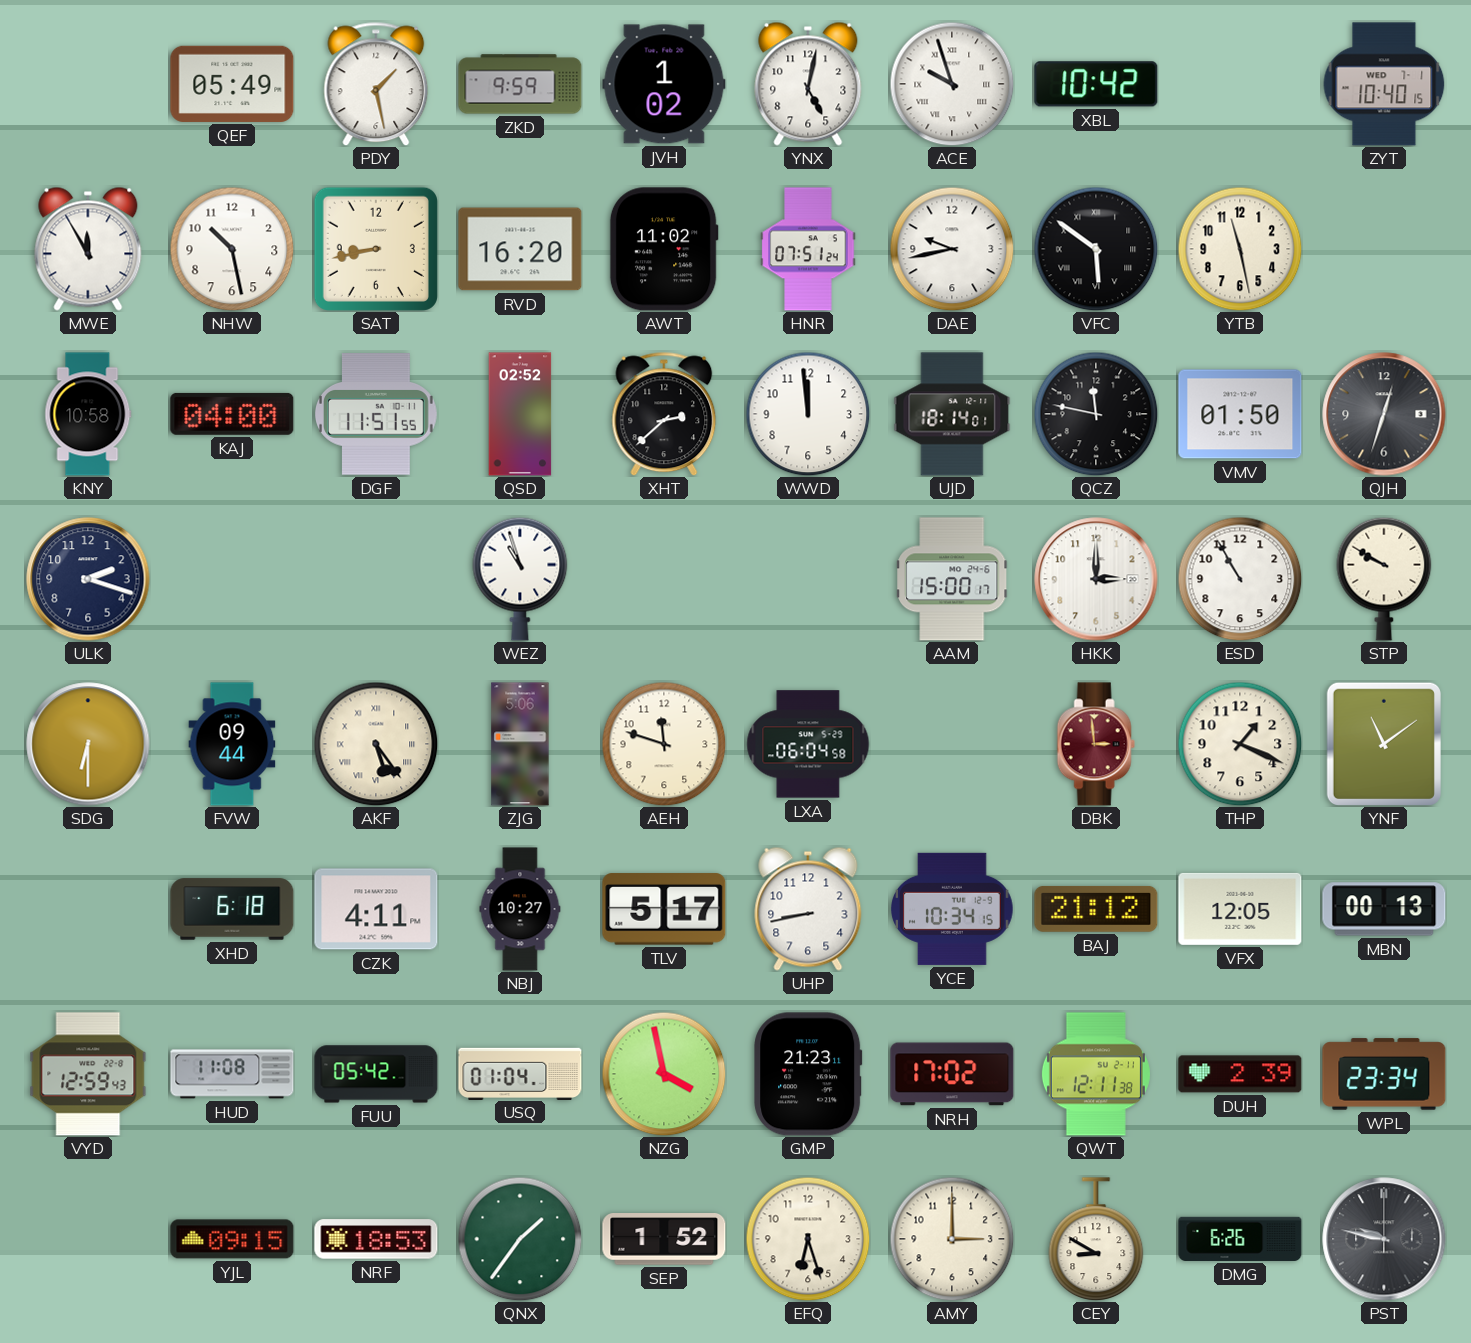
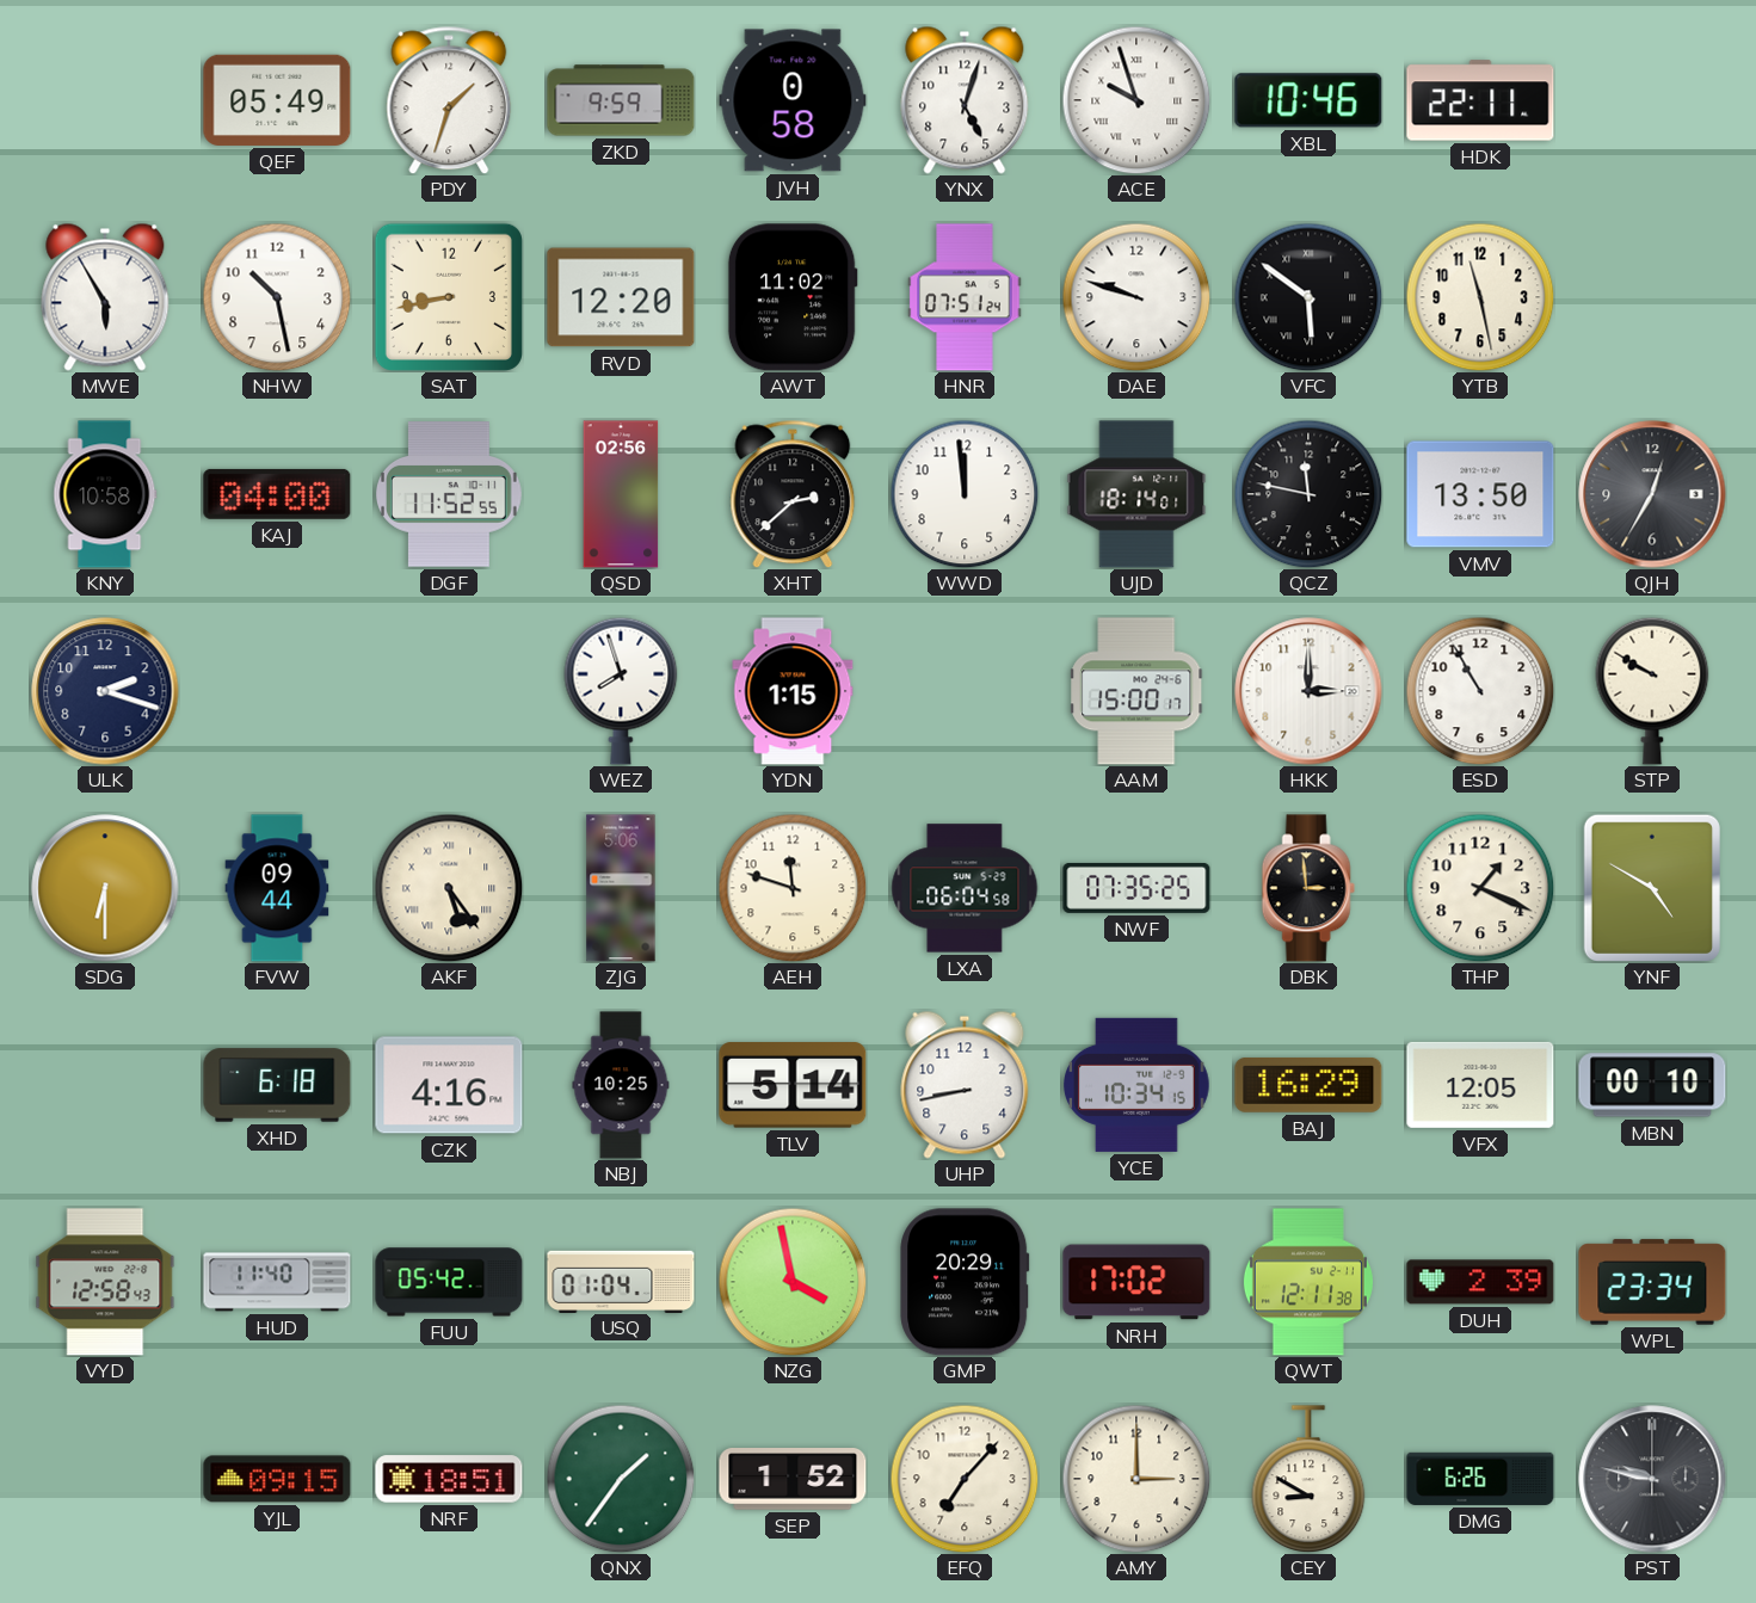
PDY: 1:28 -> 1:33
JVH: 1:02 -> 0:58
YNX: 5:02 -> 5:03
XBL: 10:42 -> 10:46
HDK: none -> 22:11
ZYT: 10:40 -> none
MWE: 11:55 -> 5:55
RVD: 16:20 -> 12:20
DAE: 9:43 -> 9:48
DGF: 11:51 -> 11:52
QSD: 02:52 -> 02:56
VMV: 01:50 -> 13:50
QJH: 12:33 -> 12:35
WEZ: 10:57 -> 7:57
YDN: none -> 1:15
NWF: none -> 07:35
DBK dial: burgundy -> black
YNF: 11:09 -> 4:50
CZK: 4:11 -> 4:16
NBJ: 10:27 -> 10:25
TLV: 5:17 -> 5:14
BAJ: 21:12 -> 16:29
MBN: 00:13 -> 00:10
VYD: 12:59 -> 12:58
HUD: 11:08 -> 11:40
GMP: 21:23 -> 20:29
NRF: 18:53 -> 18:51
EFQ: 6:27 -> 7:07
